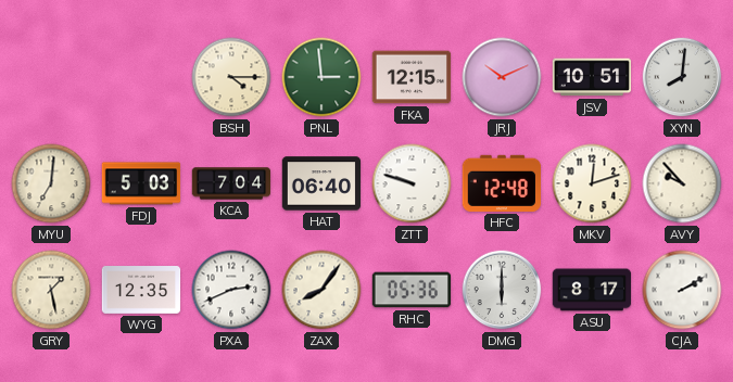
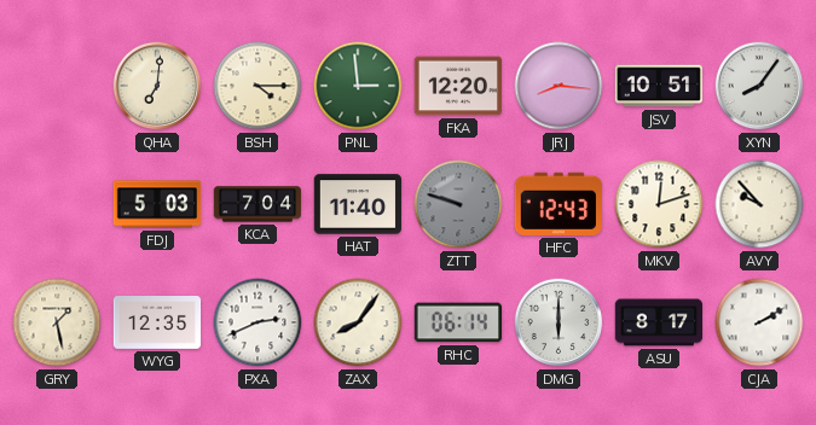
QHA: none -> 7:01
FKA: 12:15 -> 12:20
JRJ: 10:11 -> 8:16
XYN: 8:01 -> 8:06
MYU: 7:01 -> none
HAT: 06:40 -> 11:40
ZTT dial: white -> grey
HFC: 12:48 -> 12:43
RHC: 05:36 -> 06:14
